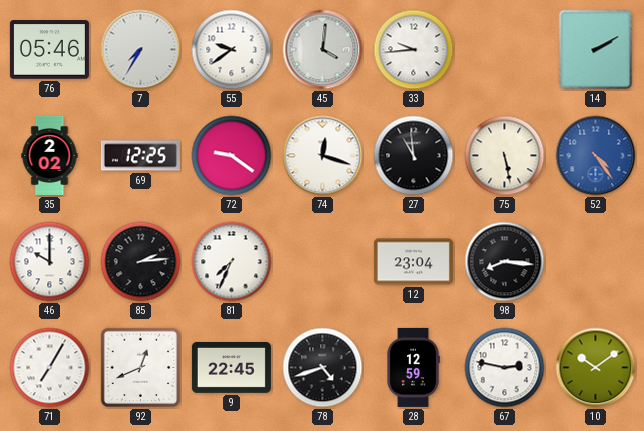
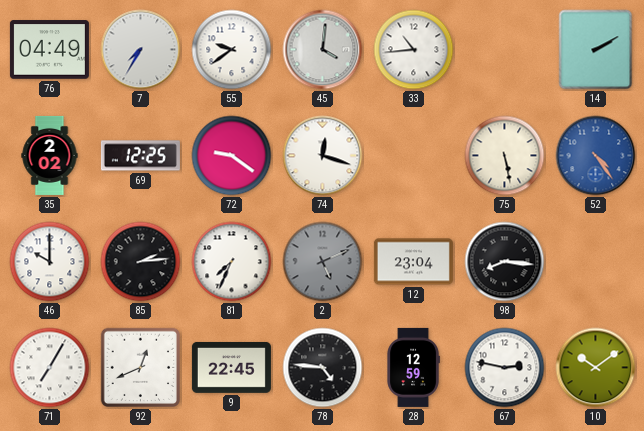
76: 05:46 -> 04:49
33: 9:44 -> 10:44
27: 10:59 -> none
2: none -> 5:11
78: 4:42 -> 4:46
